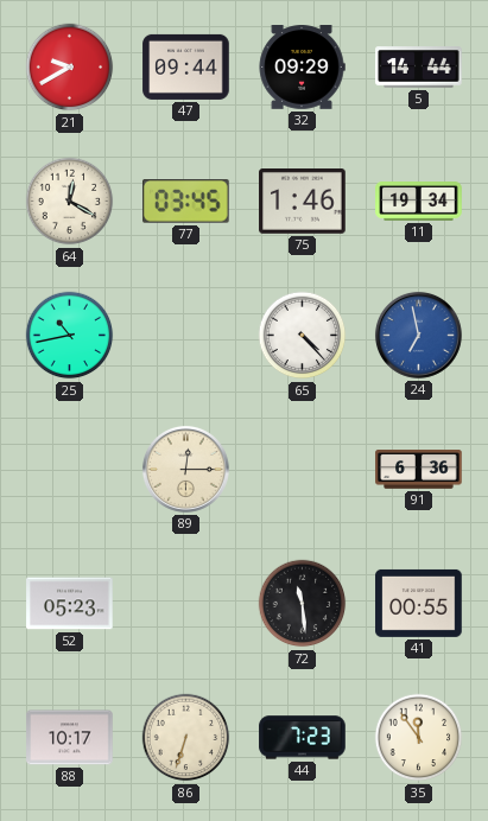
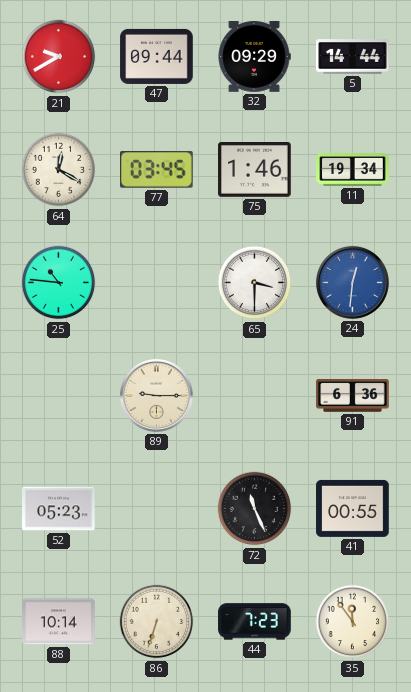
25: 10:43 -> 10:46
65: 4:23 -> 3:30
24: 6:58 -> 12:31
89: 12:15 -> 9:15
72: 11:29 -> 11:26
88: 10:17 -> 10:14
